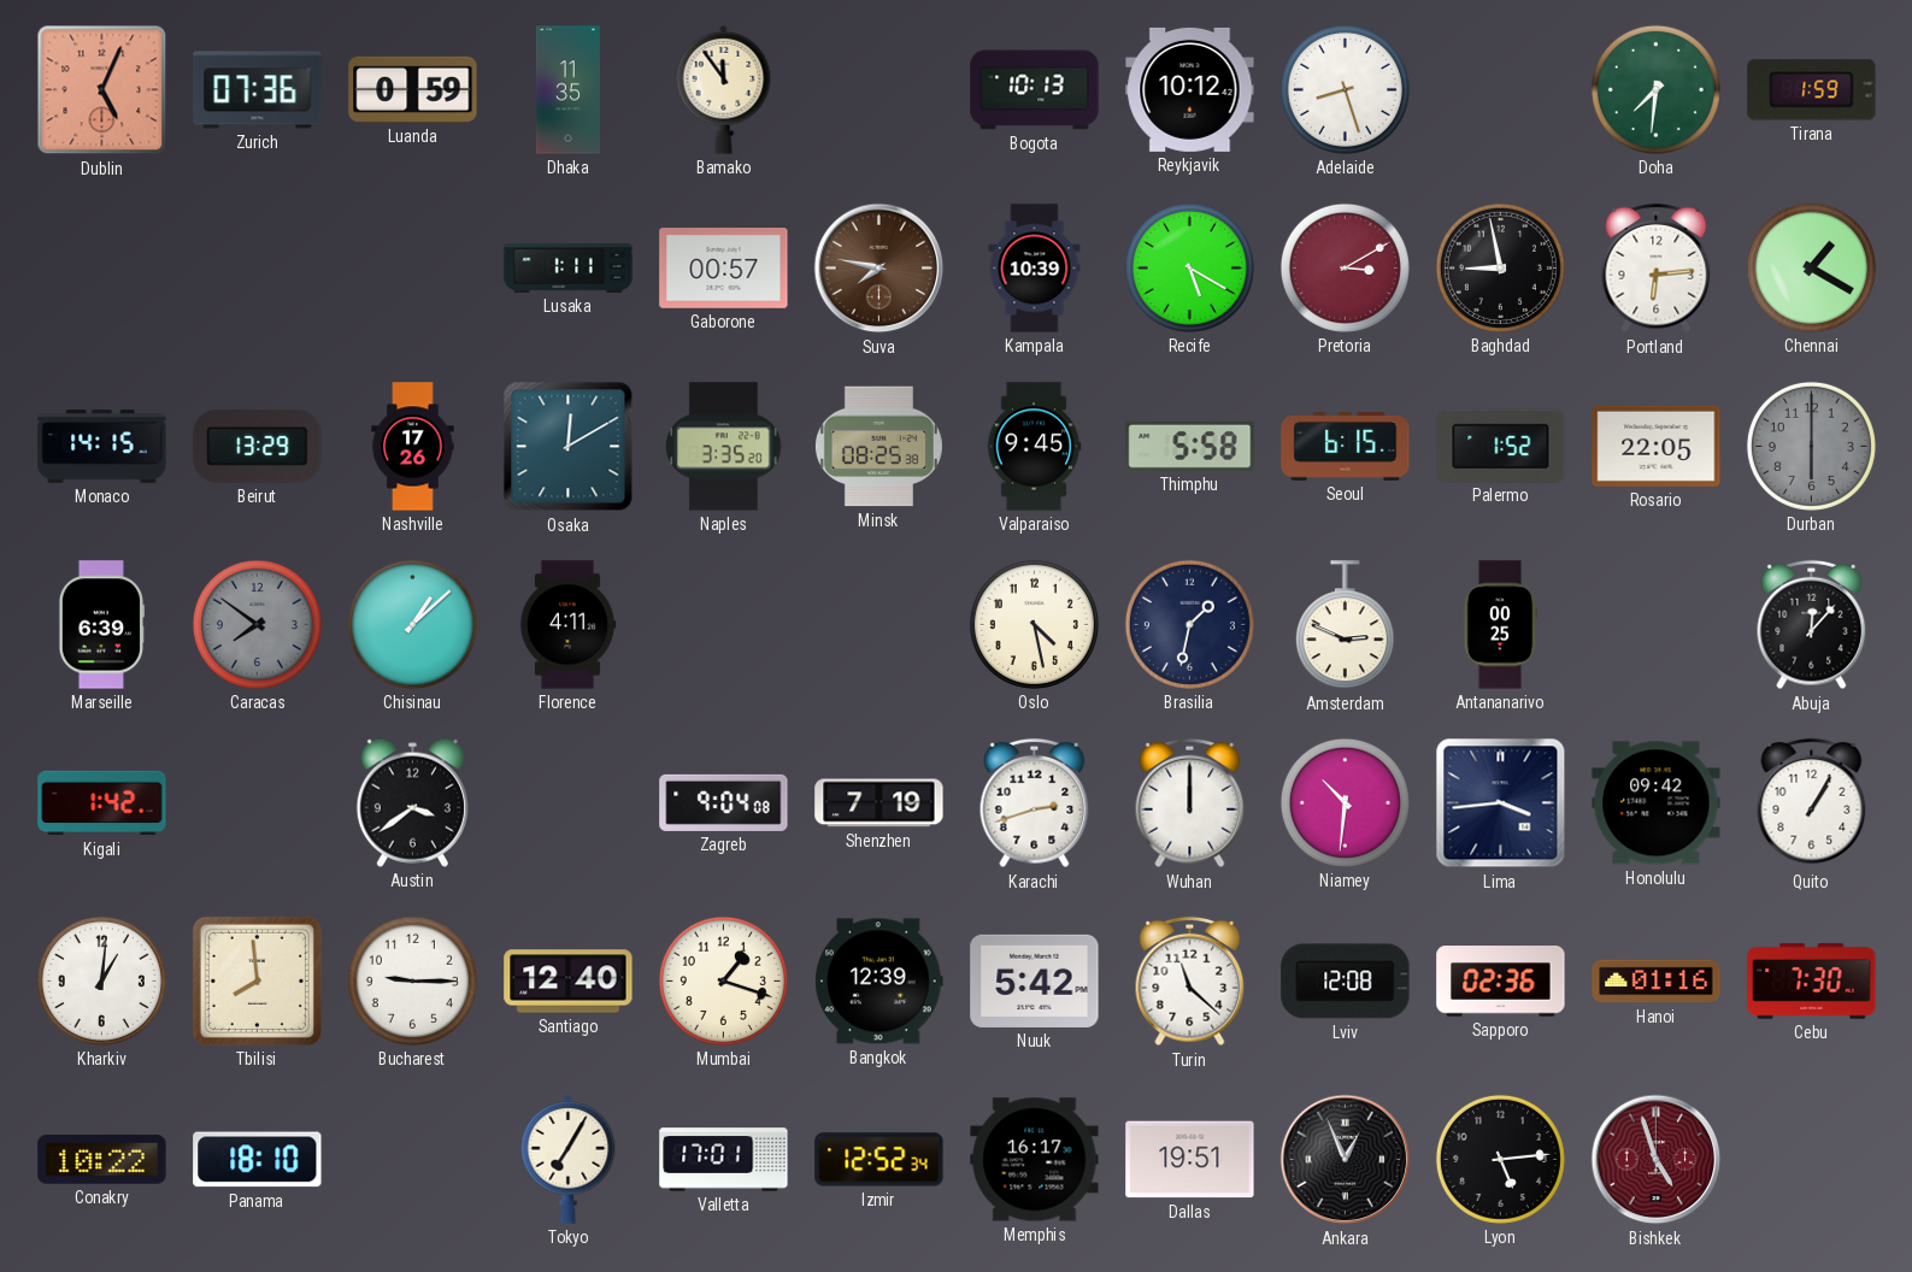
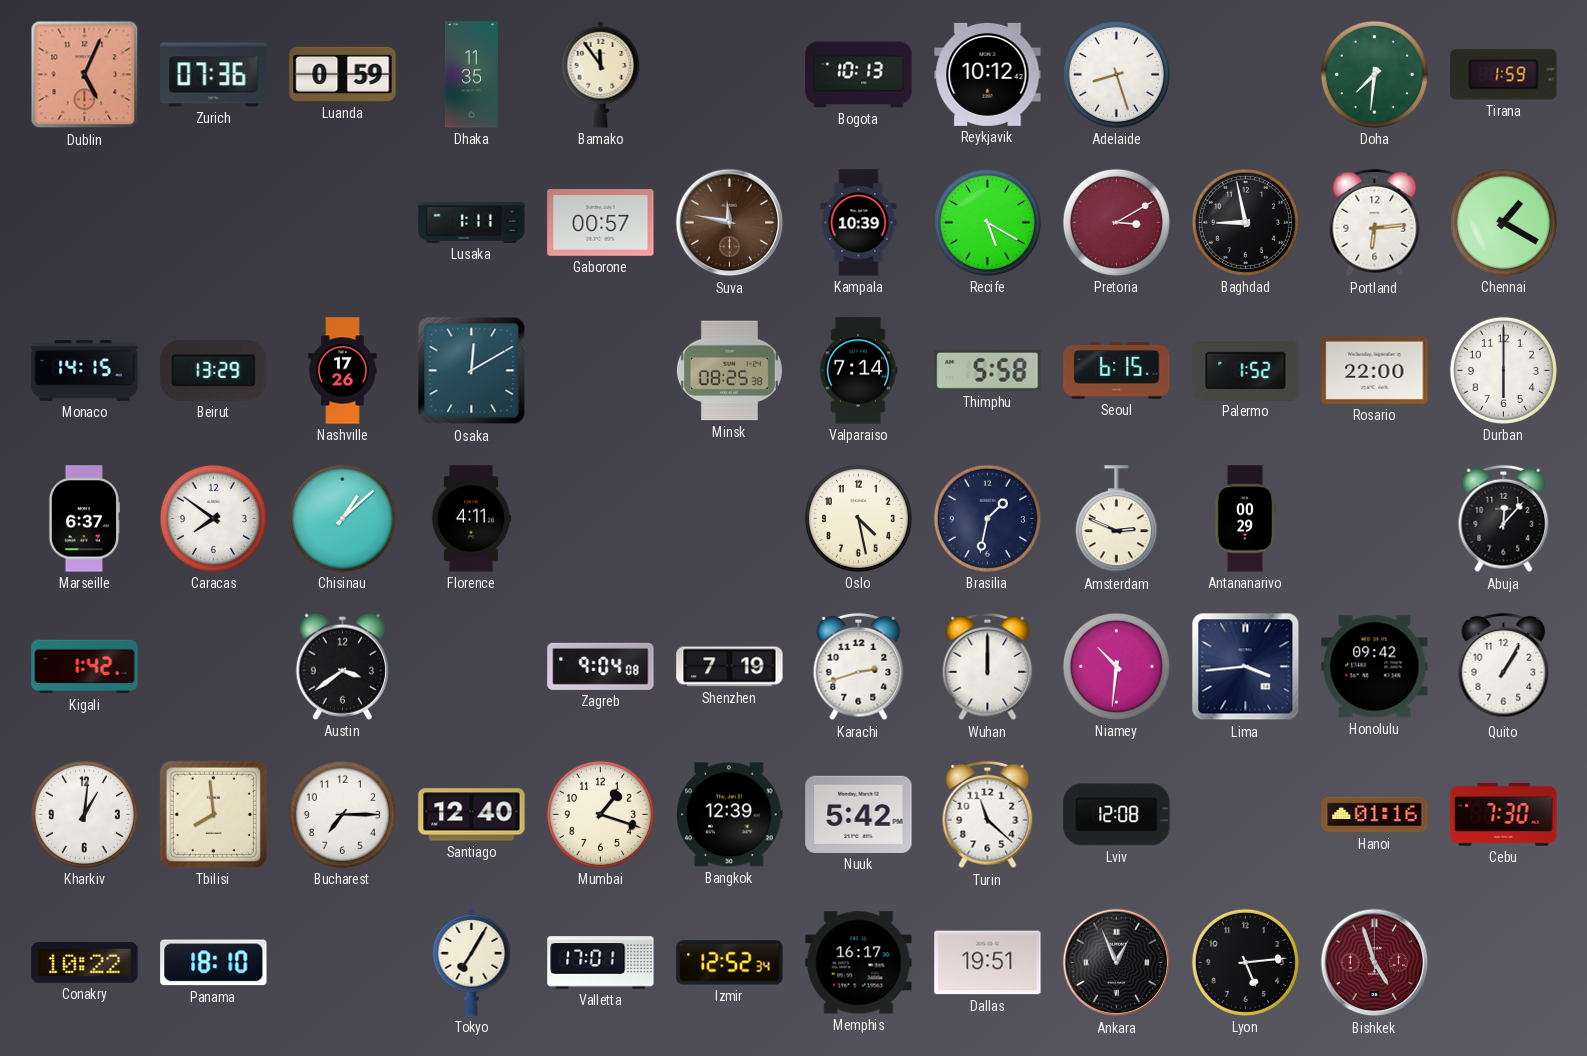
Suva: 7:47 -> 11:47
Naples: 3:35 -> none
Valparaiso: 9:45 -> 7:14
Rosario: 22:05 -> 22:00
Durban dial: grey -> white
Marseille: 6:39 -> 6:37
Caracas dial: grey -> white
Antananarivo: 00:25 -> 00:29
Bucharest: 9:15 -> 7:15
Sapporo: 02:36 -> none
